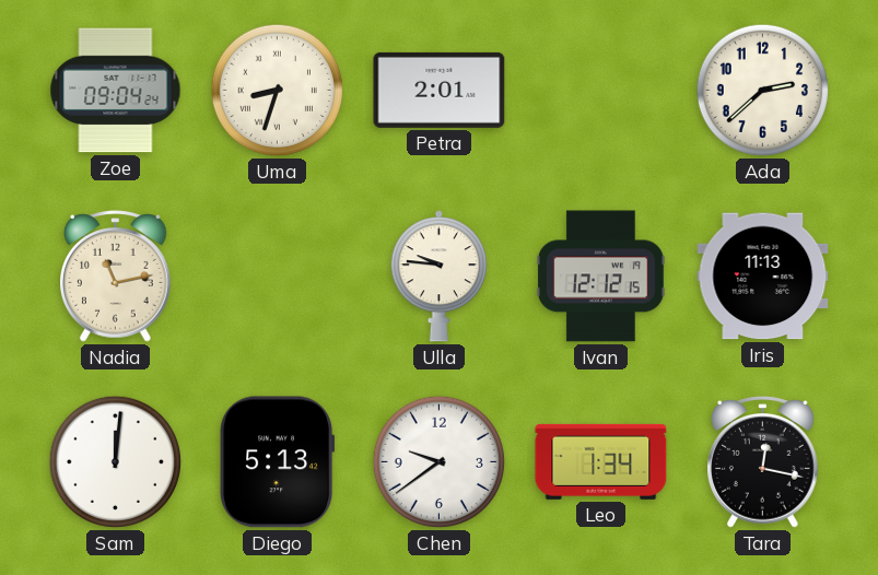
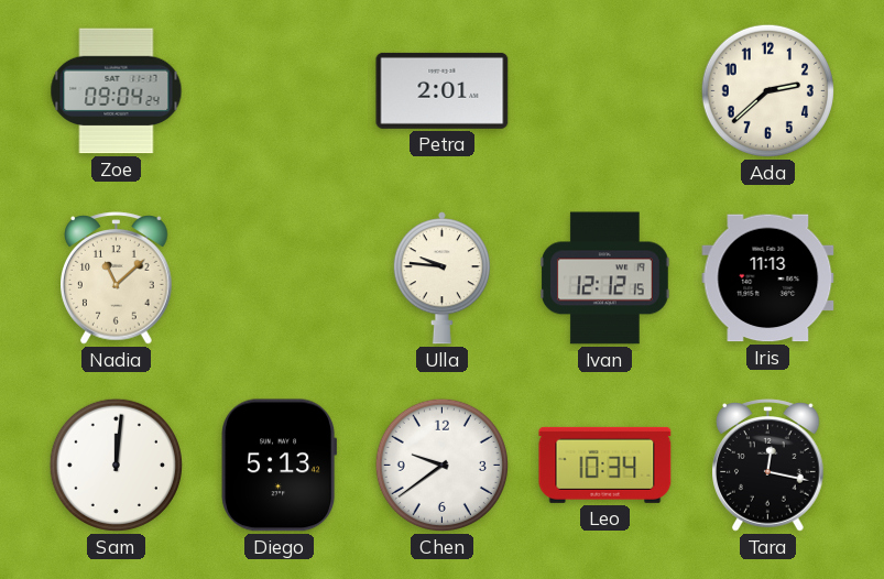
Uma: 8:33 -> none
Nadia: 11:13 -> 11:08
Leo: 1:34 -> 10:34
